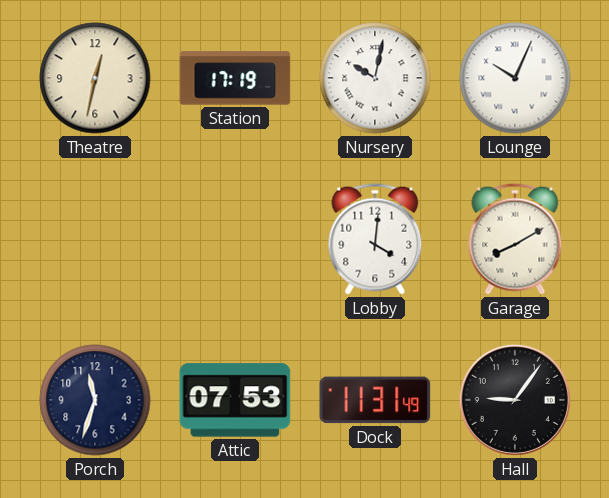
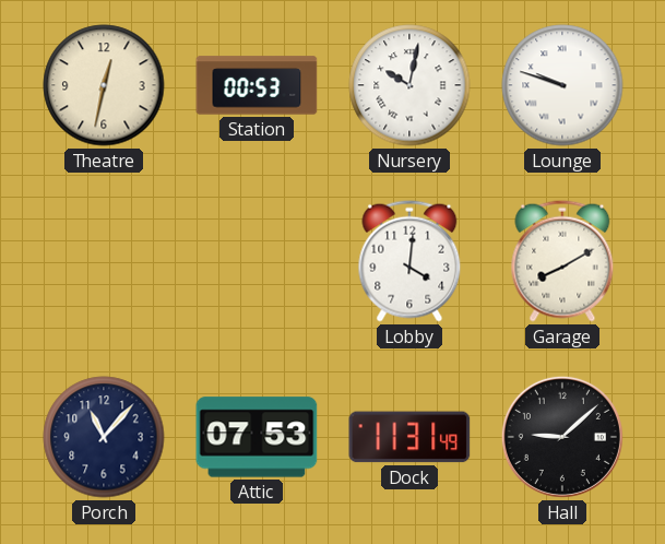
Station: 17:19 -> 00:53
Lounge: 10:04 -> 9:48
Porch: 11:33 -> 11:07
Hall: 9:06 -> 9:08
